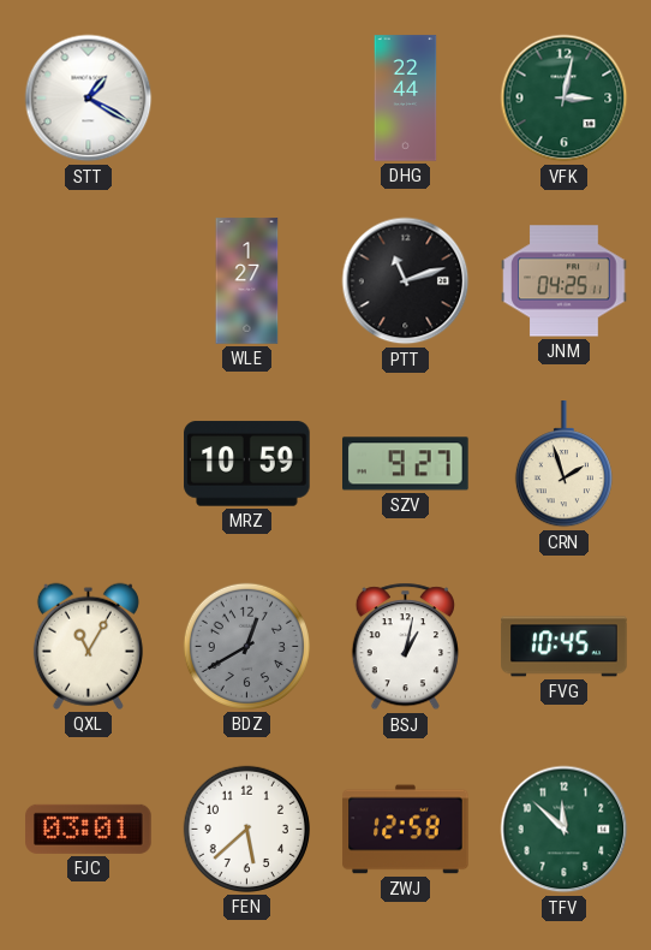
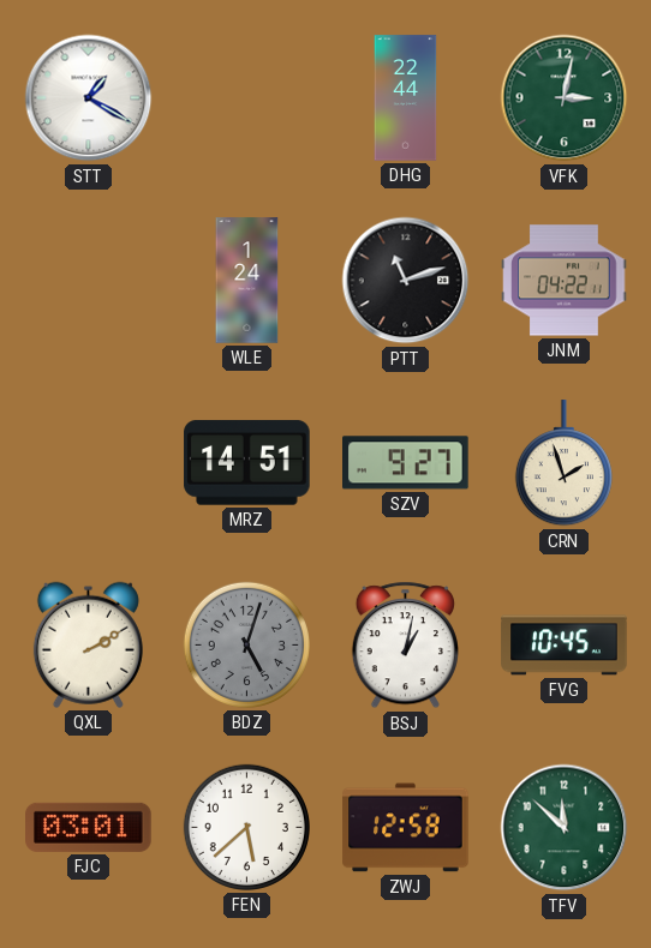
WLE: 1:27 -> 1:24
JNM: 04:25 -> 04:22
MRZ: 10:59 -> 14:51
QXL: 11:05 -> 2:10
BDZ: 12:40 -> 5:03
